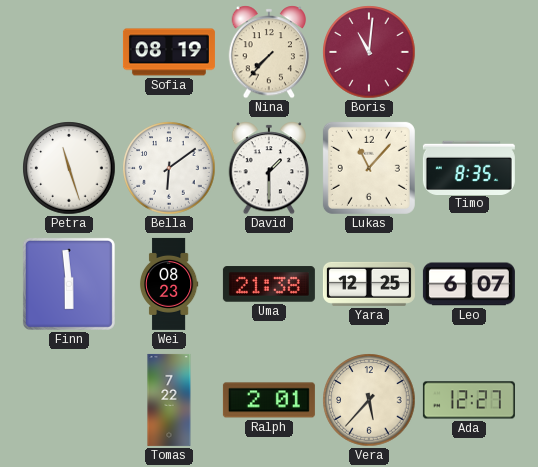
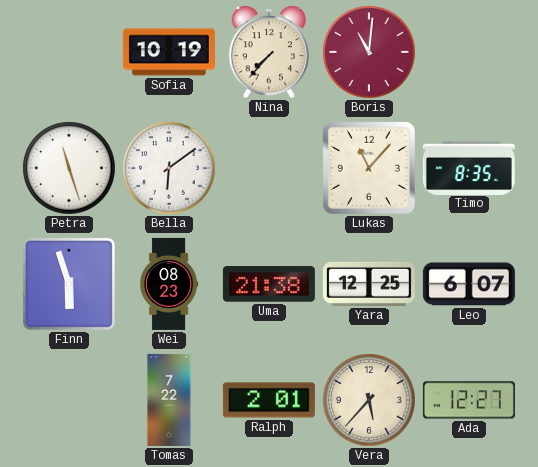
Sofia: 08:19 -> 10:19
David: 1:30 -> none
Finn: 5:59 -> 5:57
